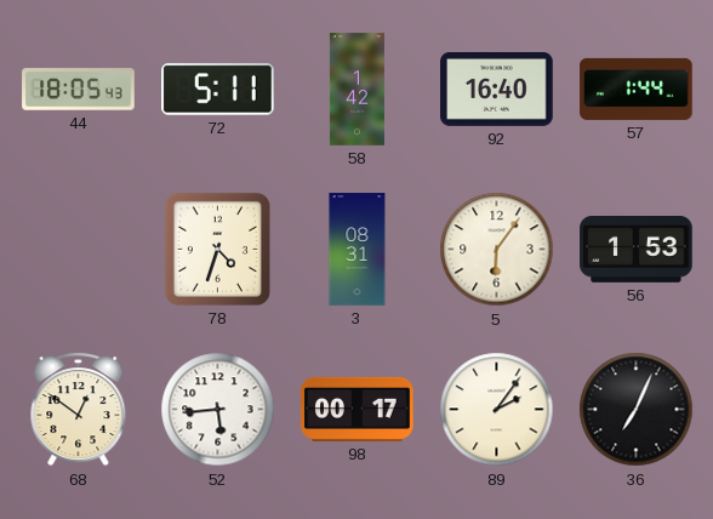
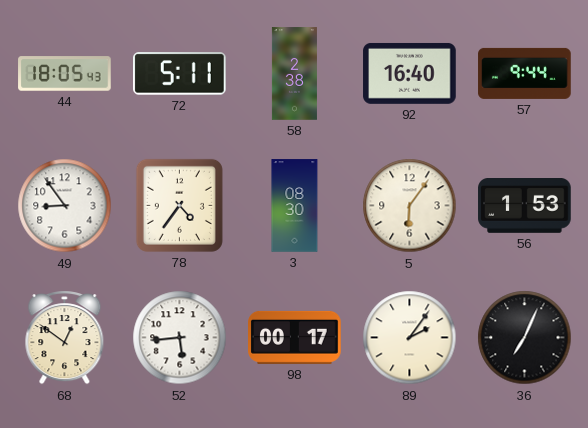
58: 1:42 -> 2:38
57: 1:44 -> 9:44
49: none -> 8:54
78: 4:33 -> 4:36
3: 08:31 -> 08:30
